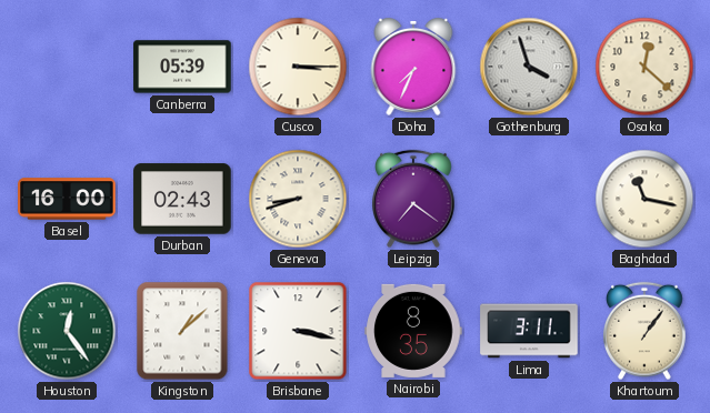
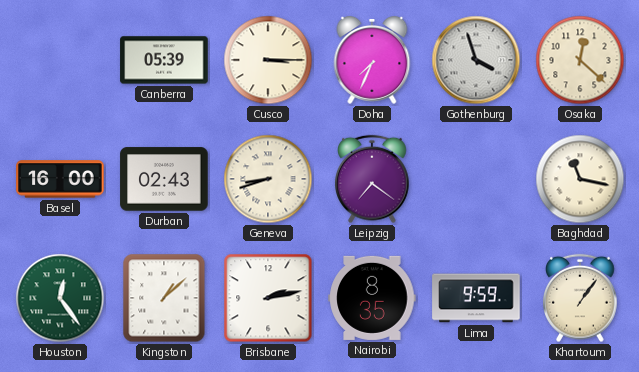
Brisbane: 3:17 -> 2:13
Lima: 3:11 -> 9:59
